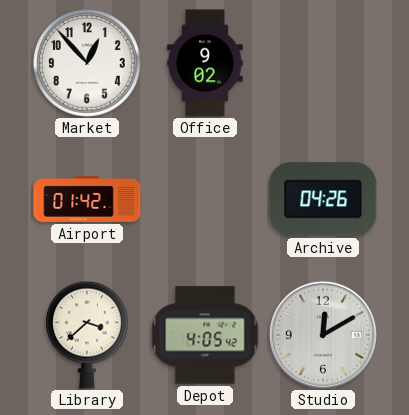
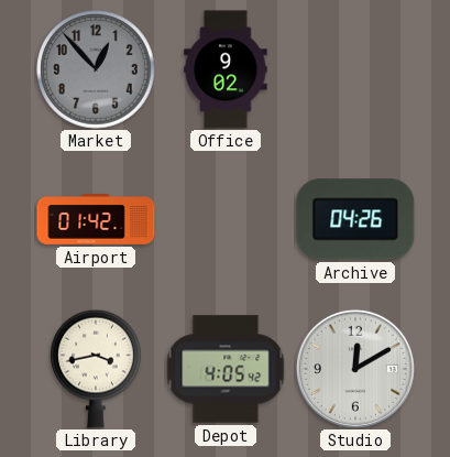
Market dial: white -> grey
Library: 3:38 -> 3:43
